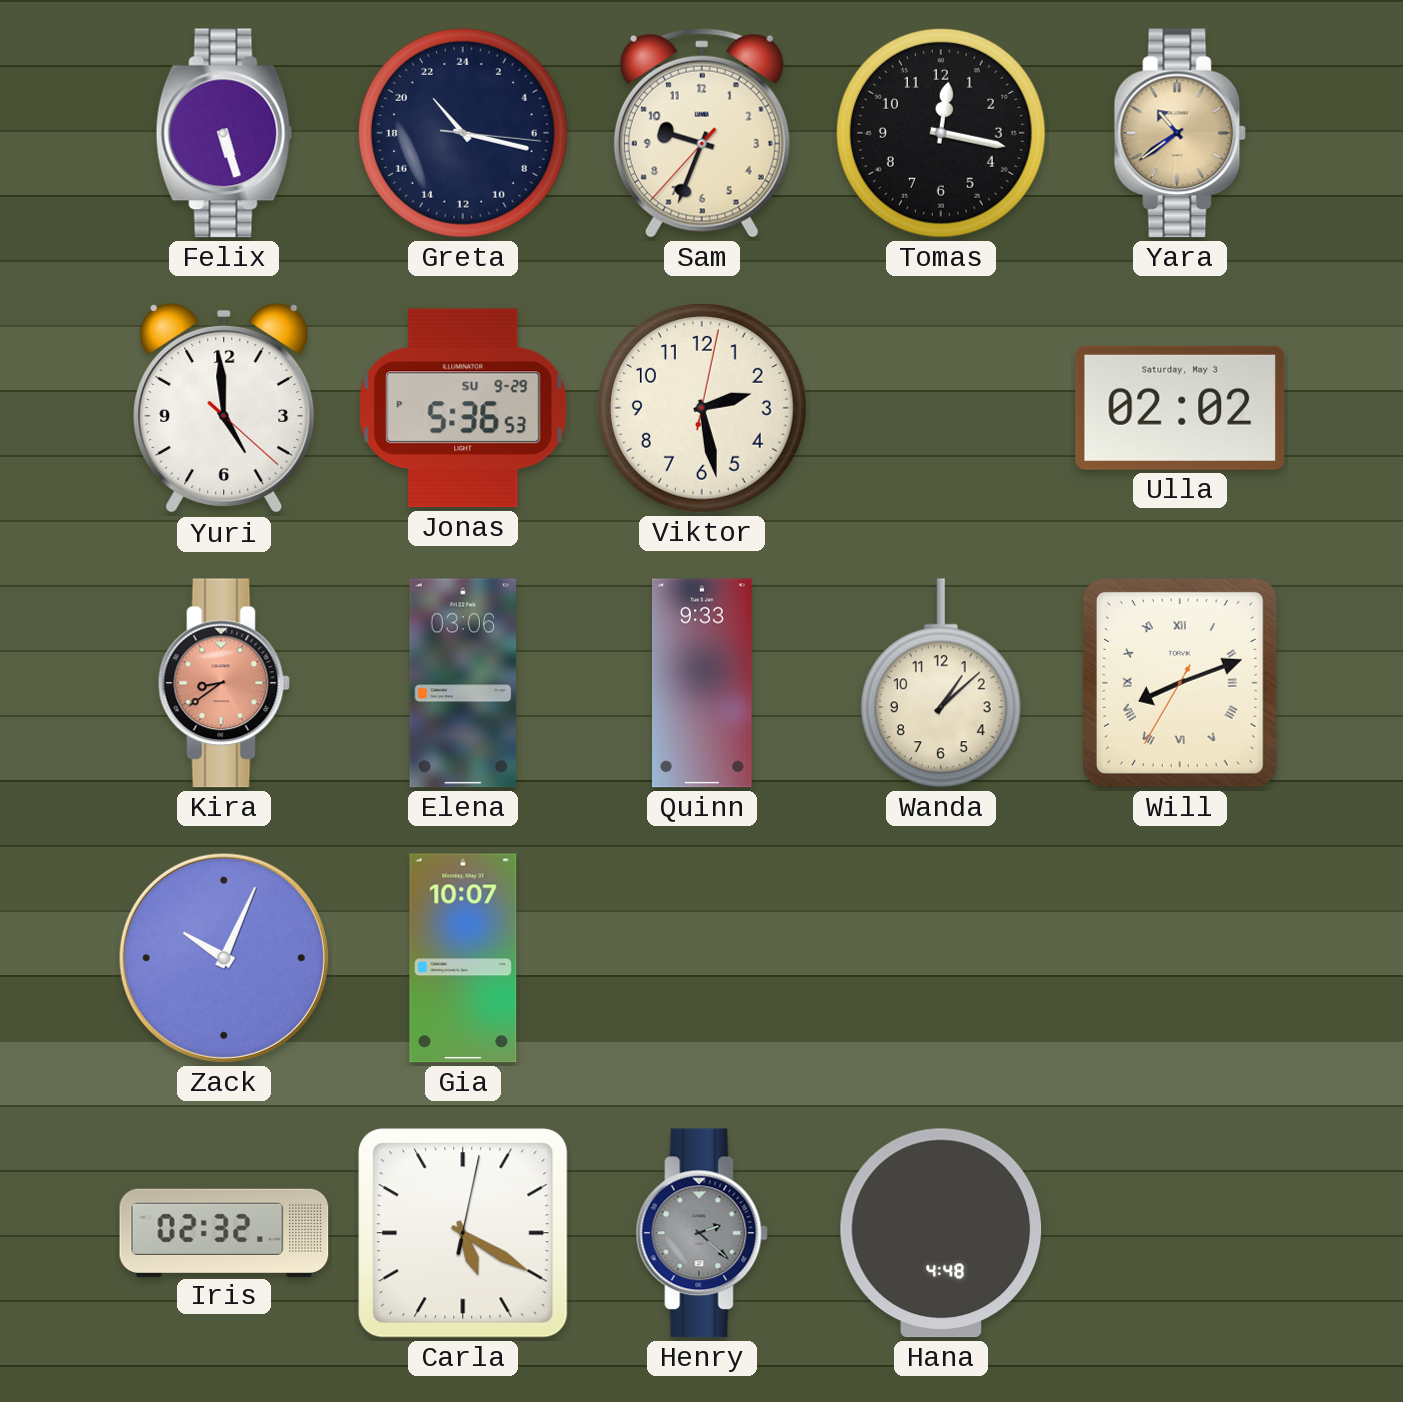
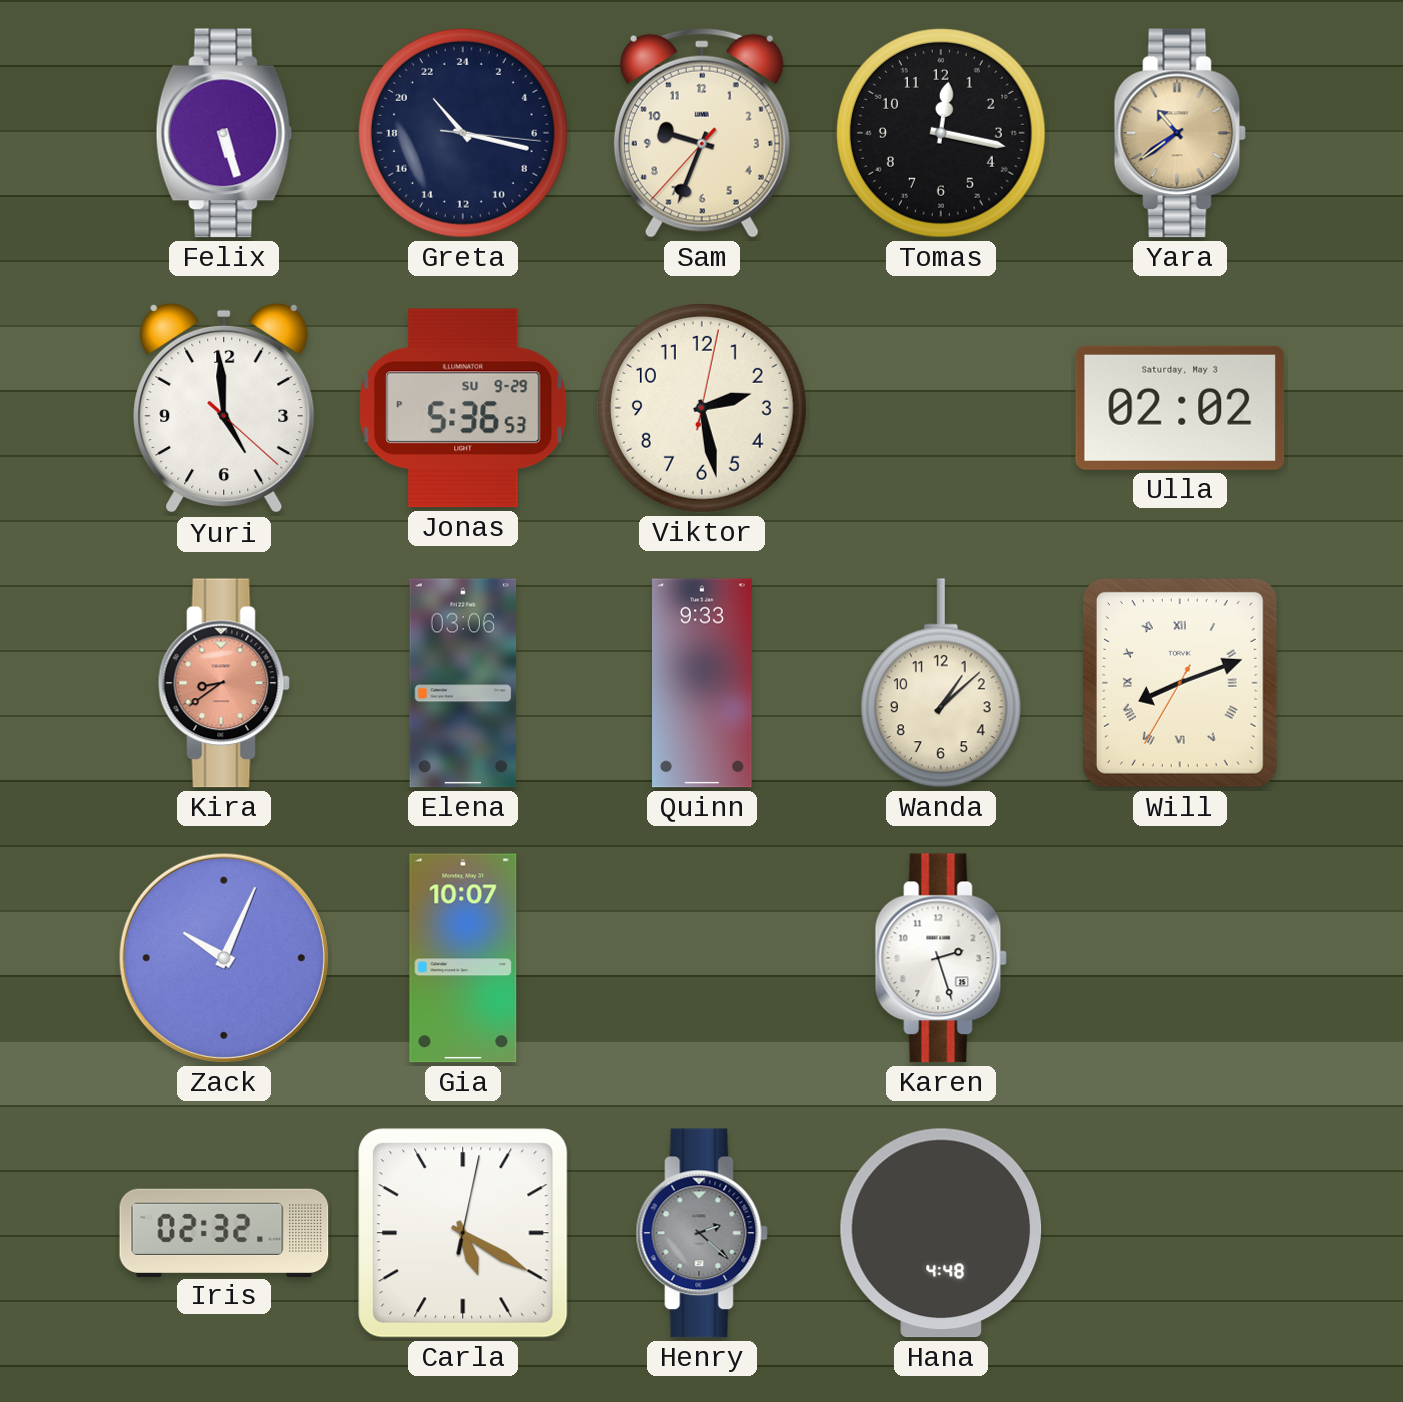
Karen: none -> 2:27
